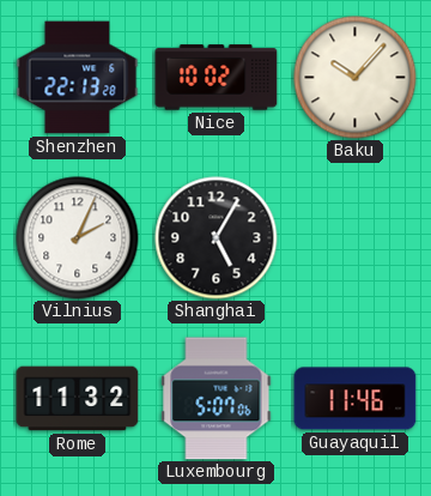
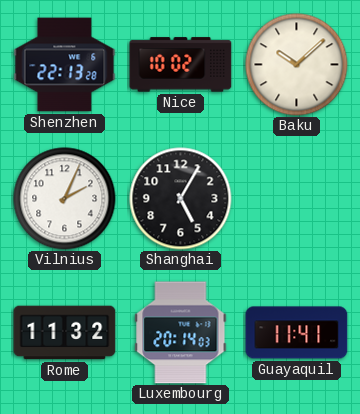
Baku: 10:07 -> 10:08
Luxembourg: 5:07 -> 20:14
Guayaquil: 11:46 -> 11:41
